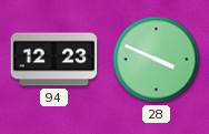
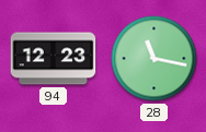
28: 3:49 -> 11:17
